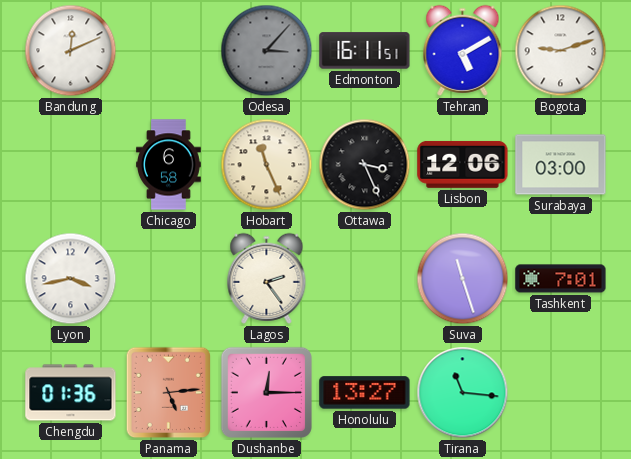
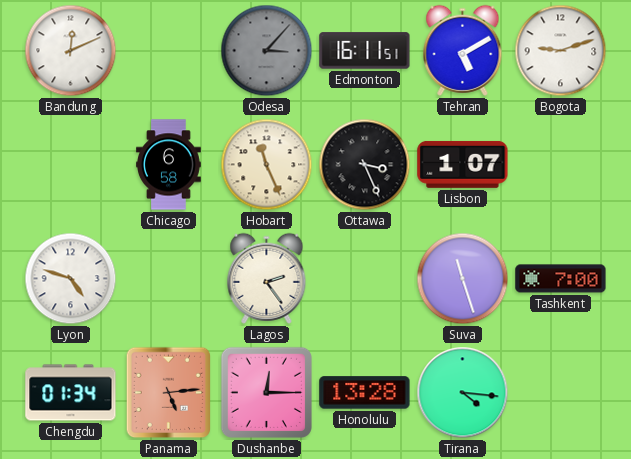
Lisbon: 12:06 -> 1:07
Surabaya: 03:00 -> none
Lyon: 3:43 -> 4:48
Tashkent: 7:01 -> 7:00
Chengdu: 01:36 -> 01:34
Honolulu: 13:27 -> 13:28
Tirana: 11:16 -> 4:16
